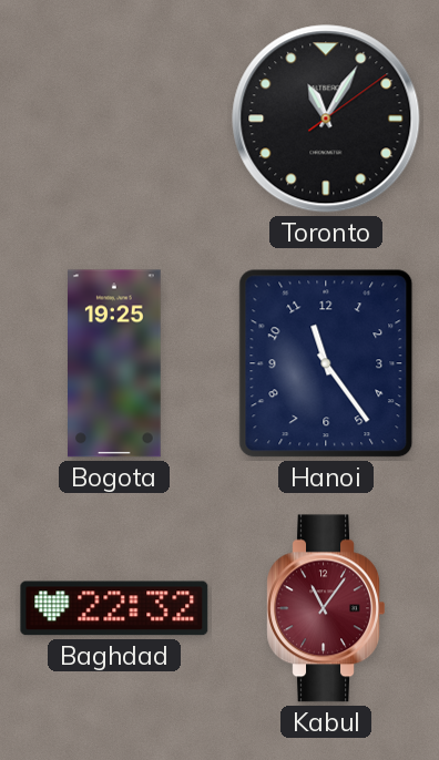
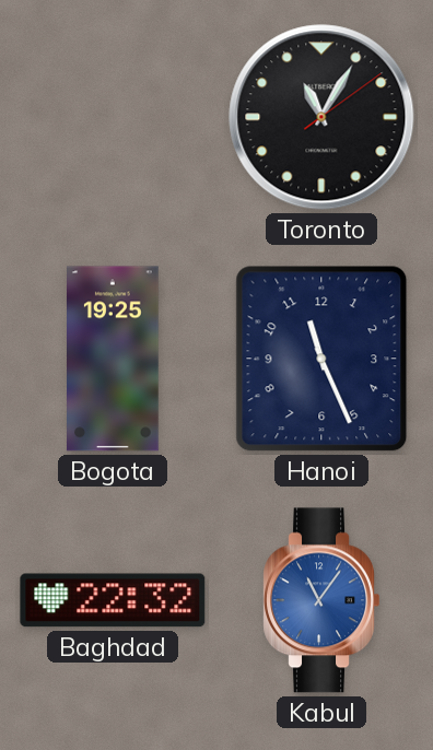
Hanoi: 11:24 -> 11:26
Kabul dial: burgundy -> blue
